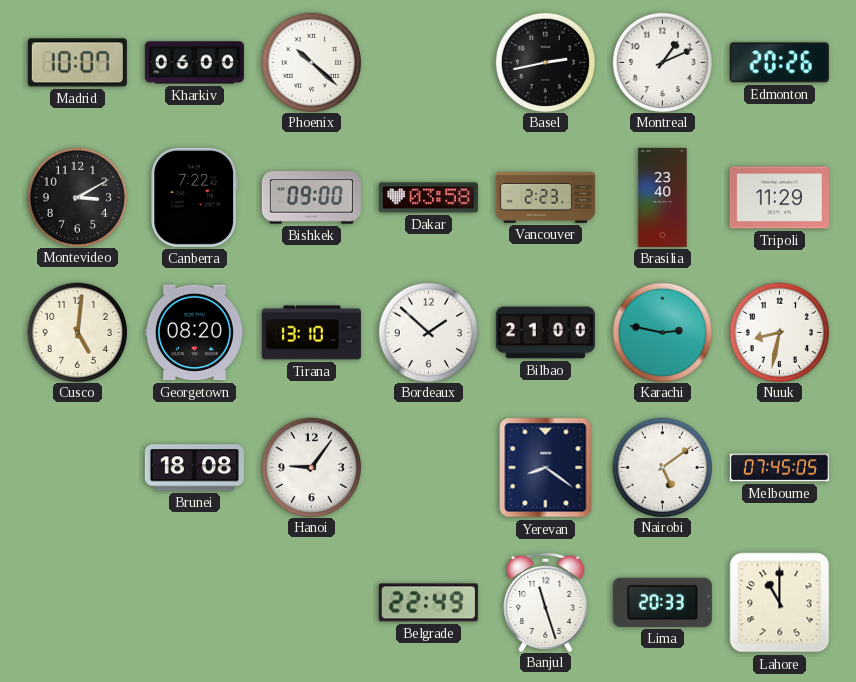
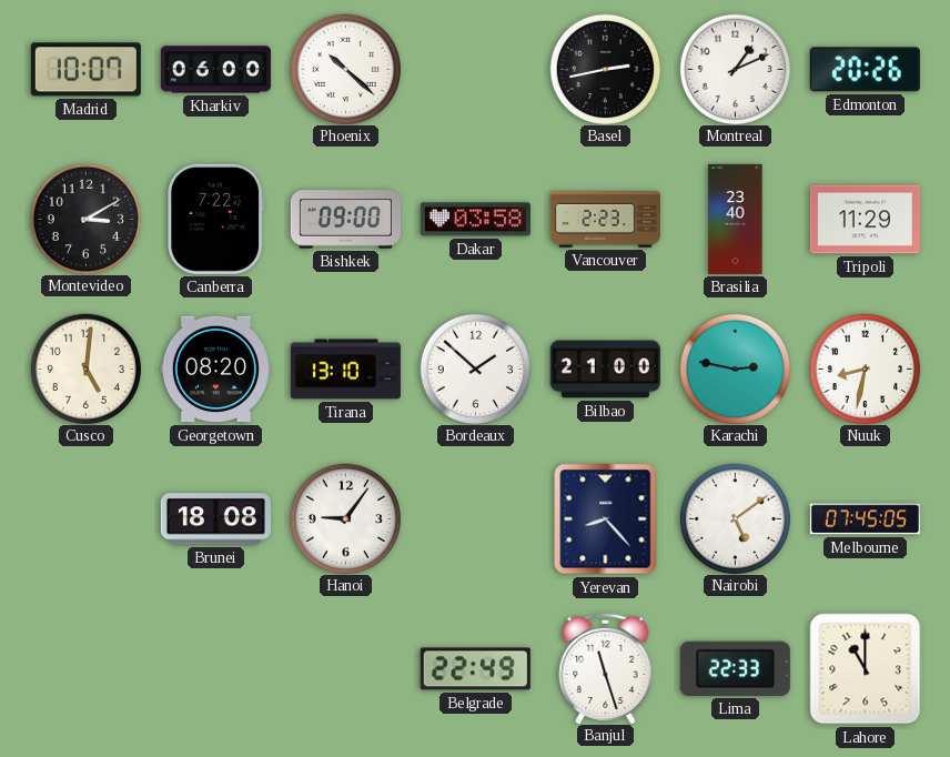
Yerevan: 8:21 -> 8:23
Lima: 20:33 -> 22:33
